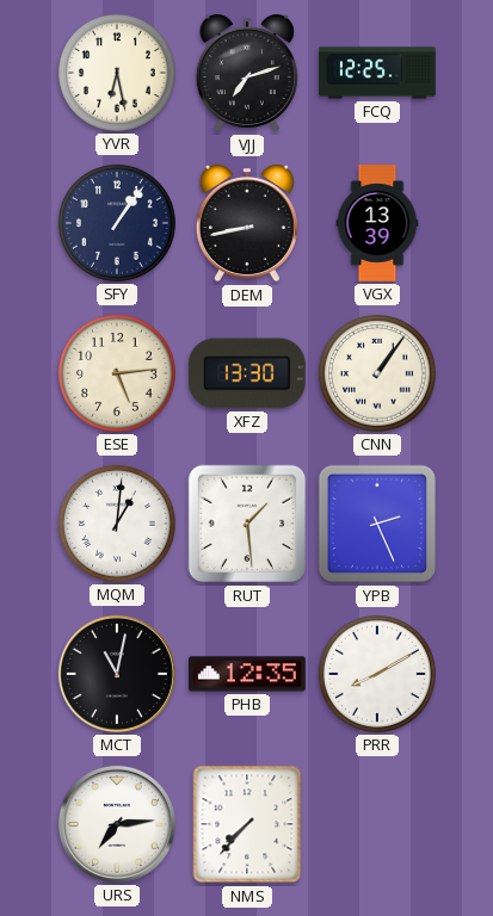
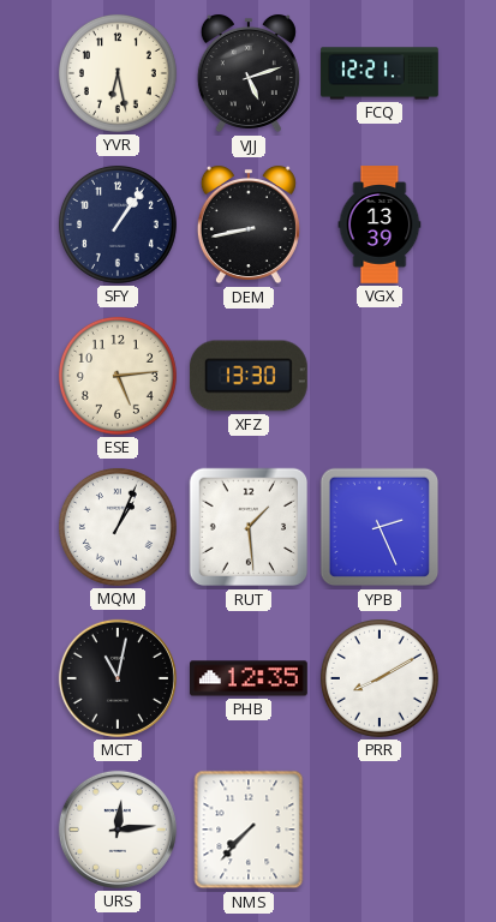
VJJ: 7:12 -> 5:12
FCQ: 12:25 -> 12:21
CNN: 1:06 -> none
MQM: 1:01 -> 1:04
URS: 7:14 -> 12:14
